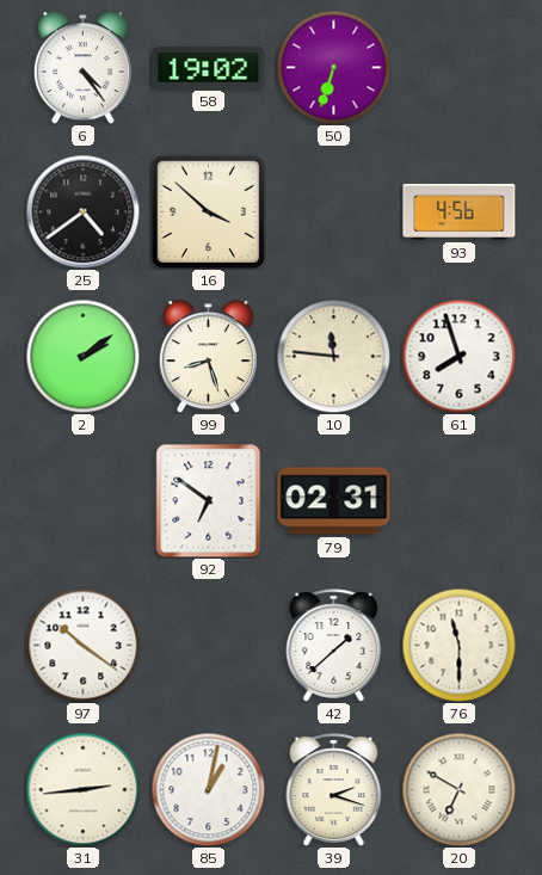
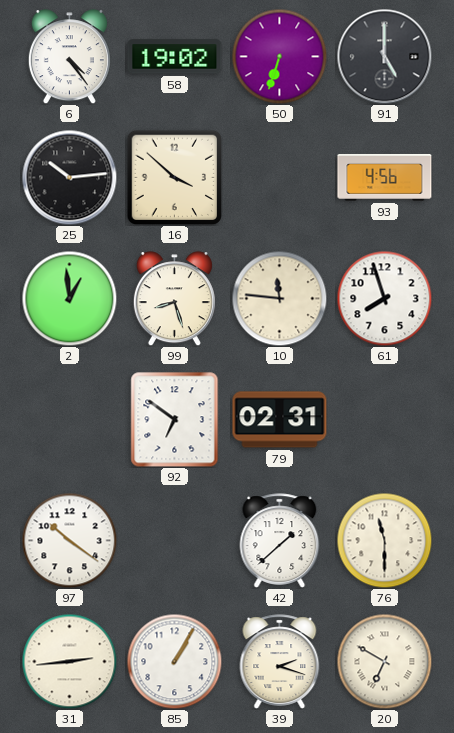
91: none -> 5:00
25: 4:39 -> 10:14
2: 2:09 -> 12:59
85: 1:02 -> 1:05
